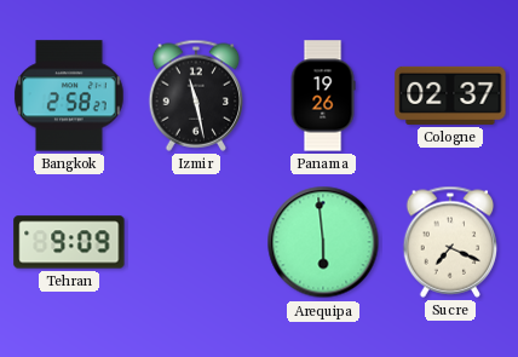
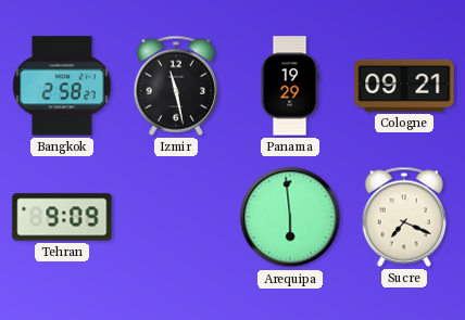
Panama: 19:26 -> 19:29
Cologne: 02:37 -> 09:21
